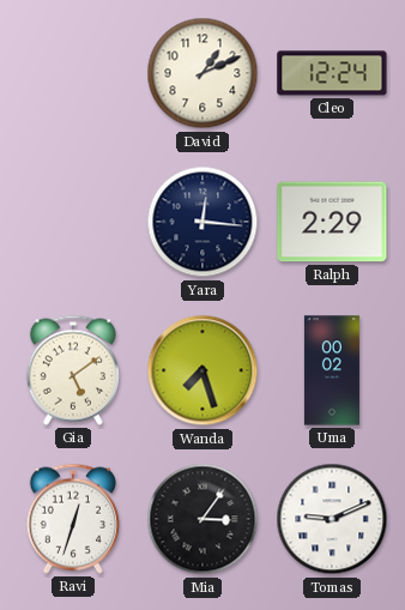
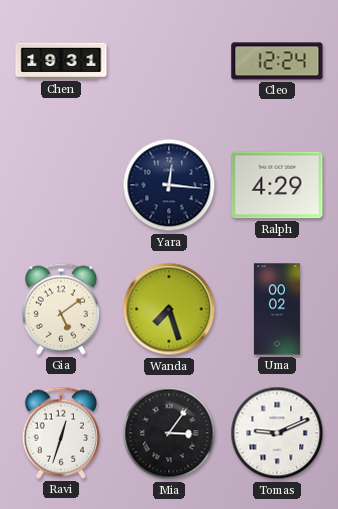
Chen: none -> 19:31
David: 1:11 -> none
Ralph: 2:29 -> 4:29
